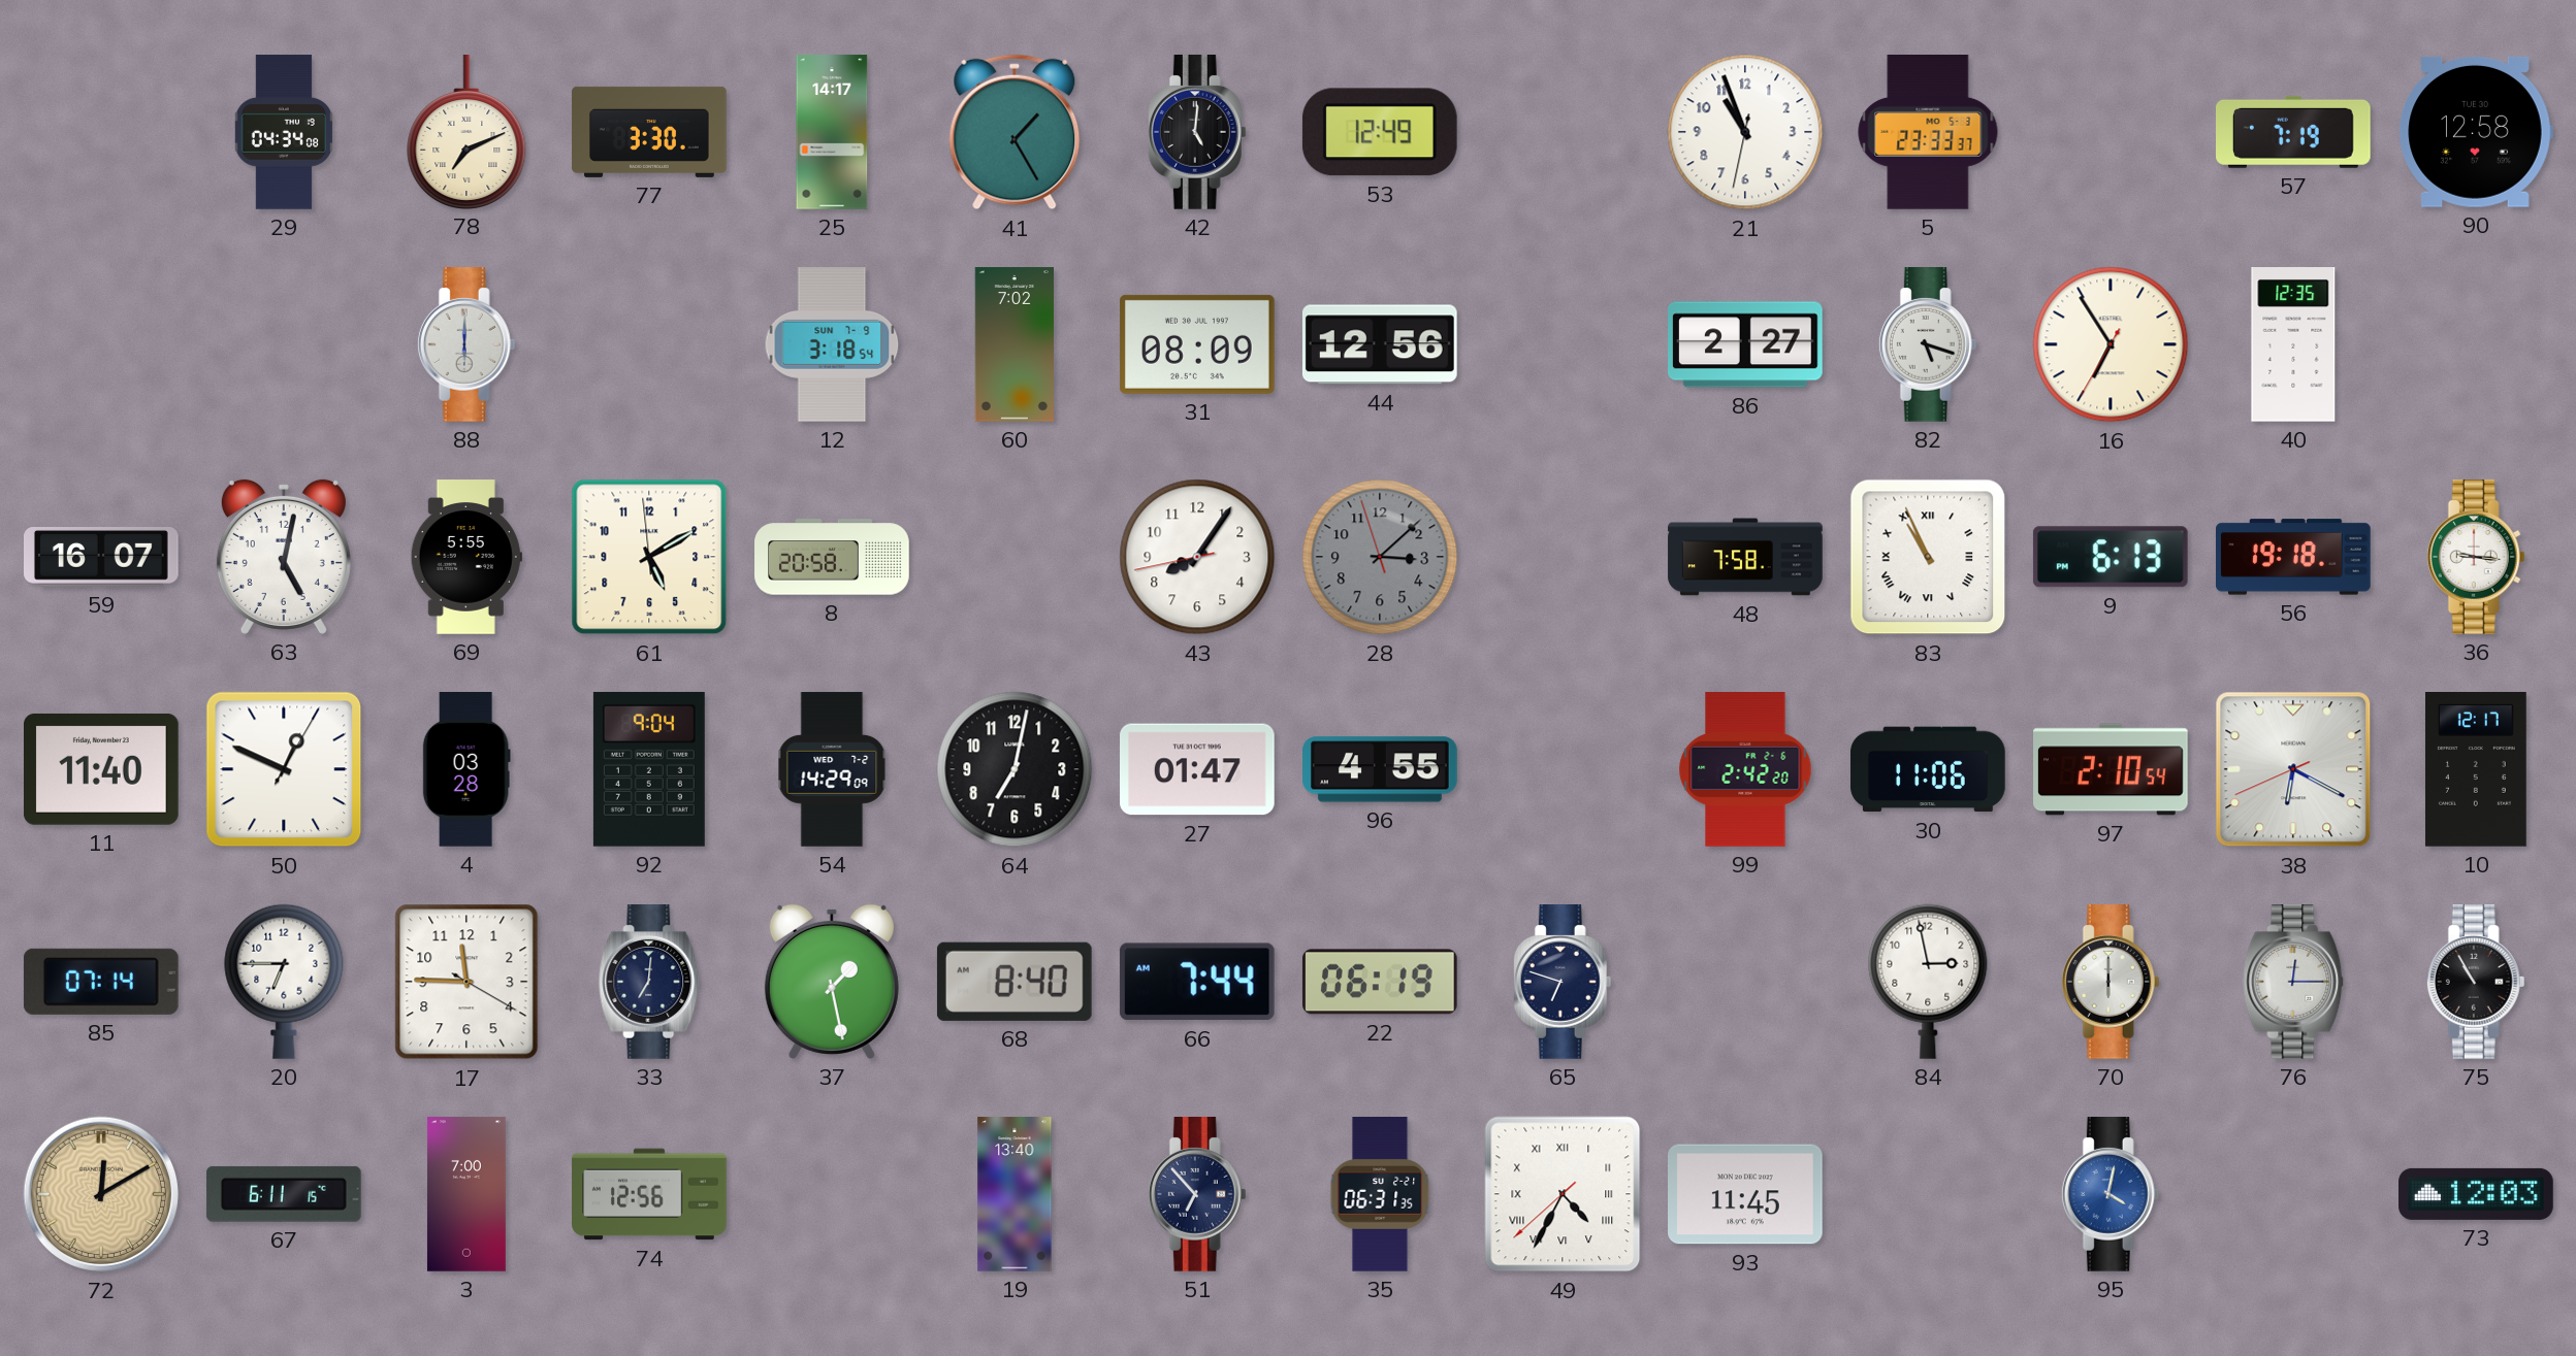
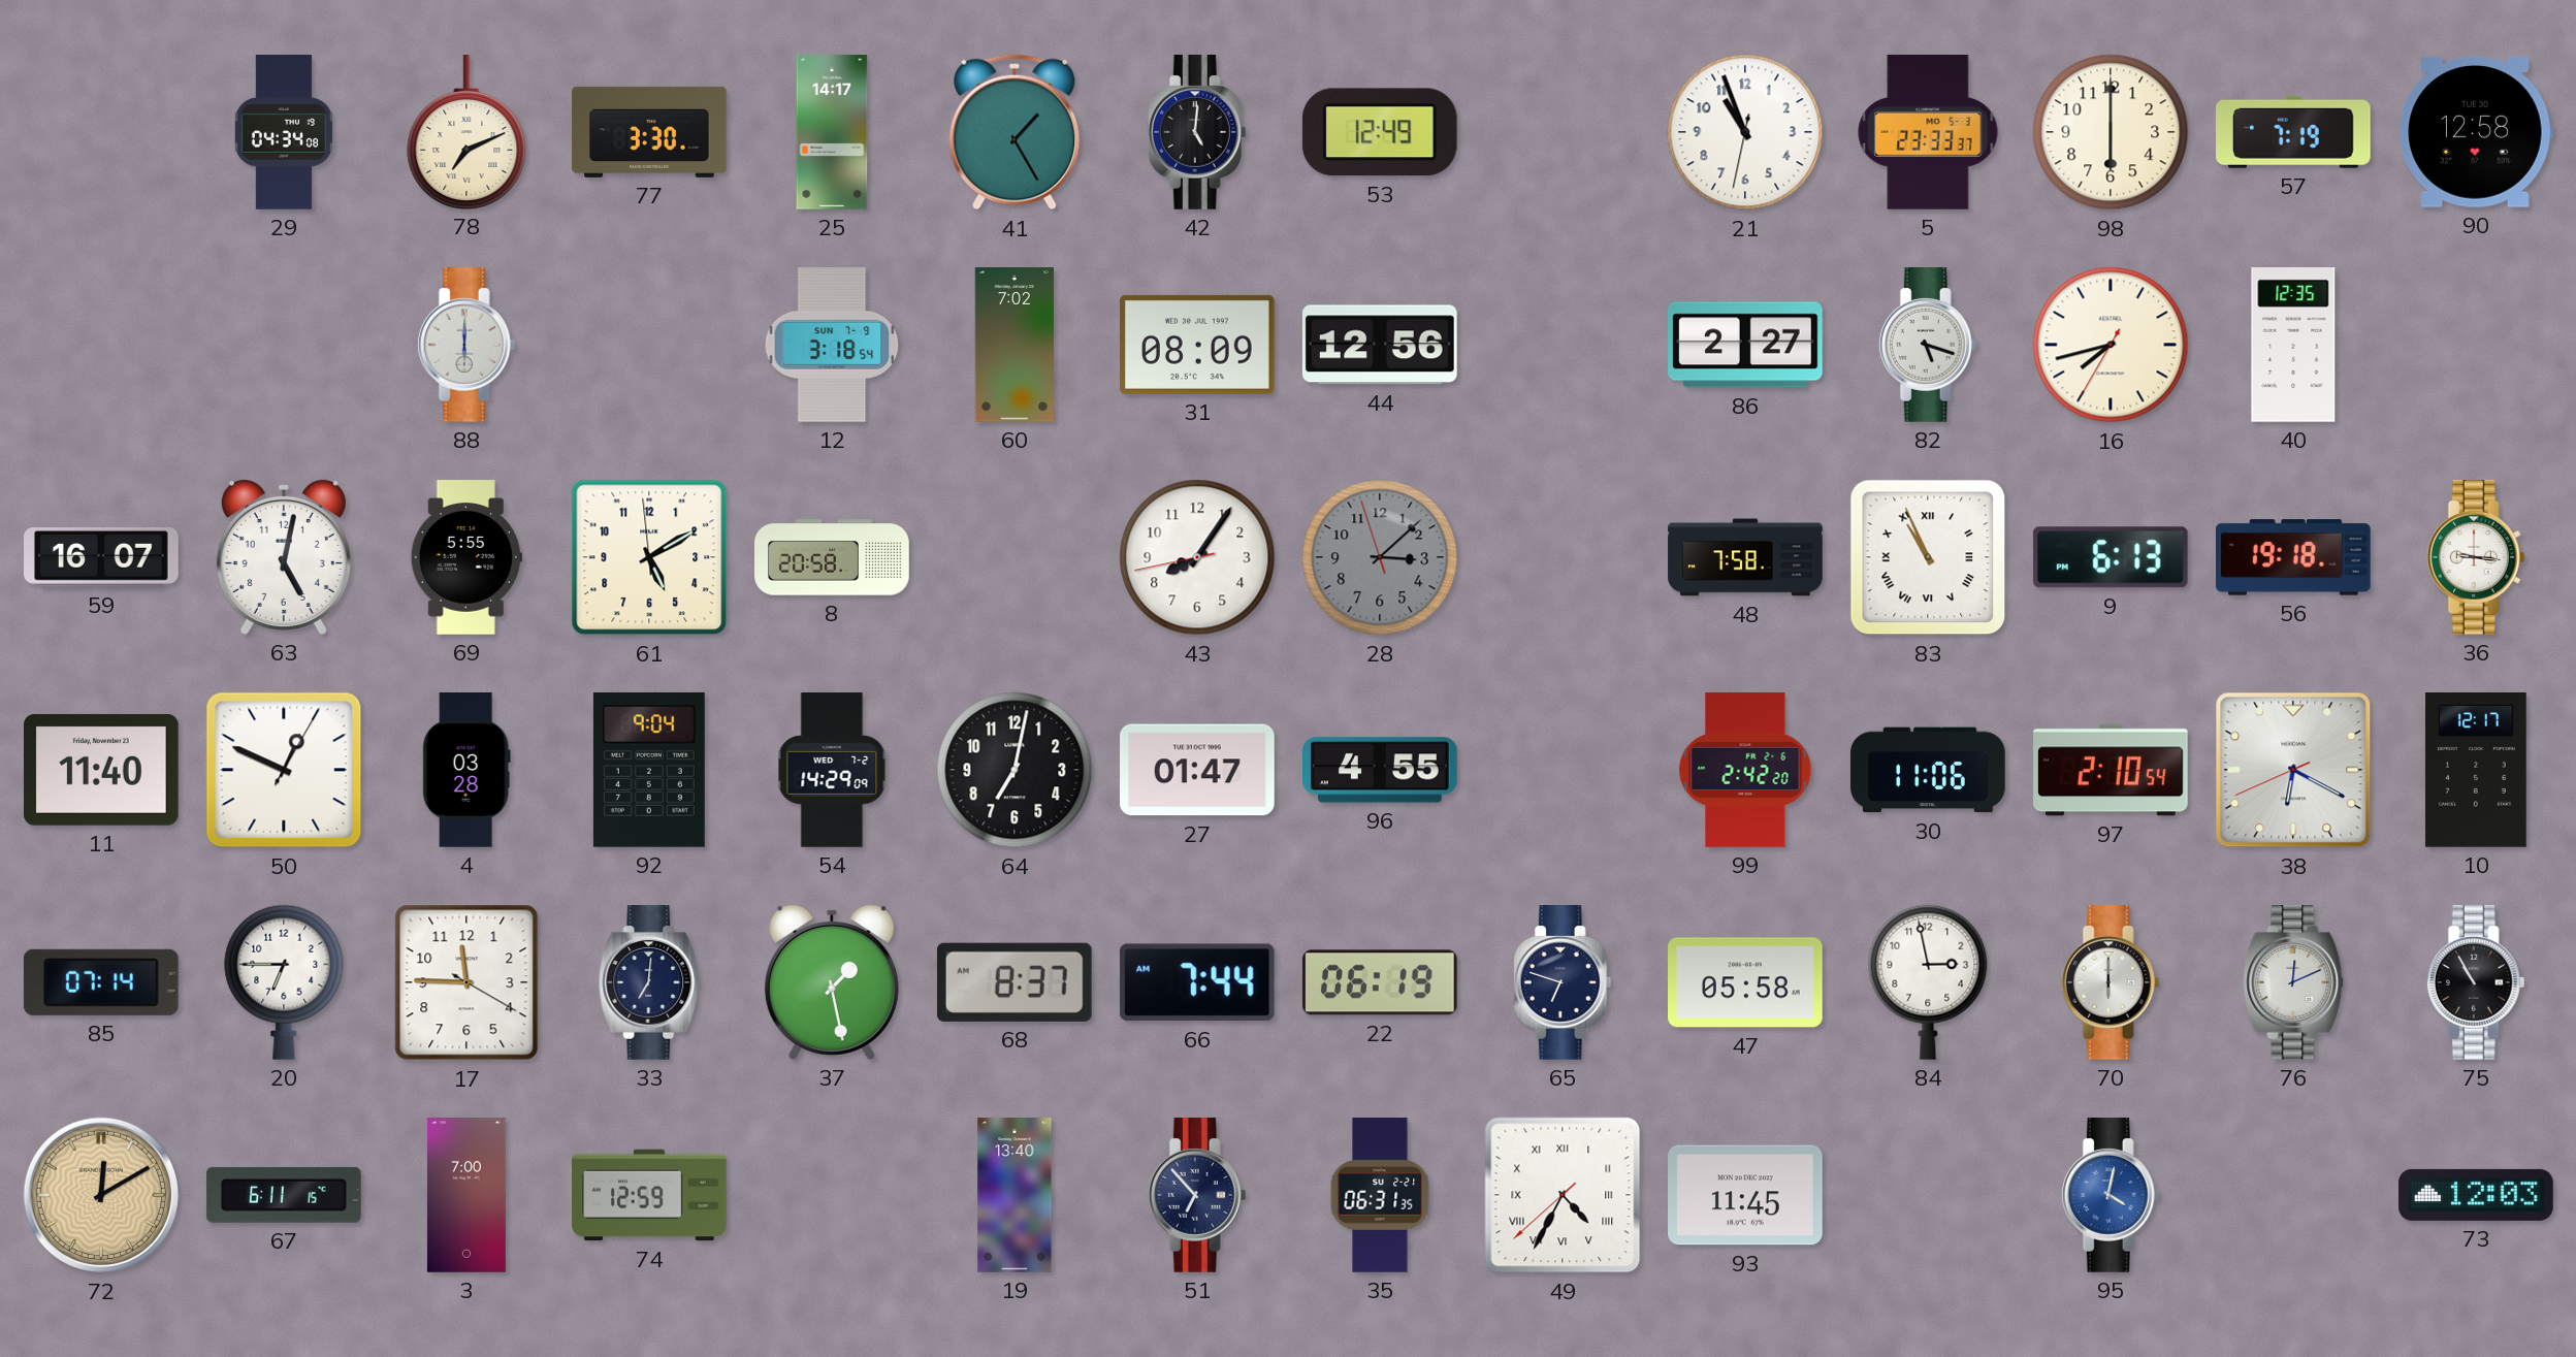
98: none -> 6:00
16: 6:54 -> 7:42
68: 8:40 -> 8:37
47: none -> 05:58
76: 12:15 -> 12:11
74: 12:56 -> 12:59
